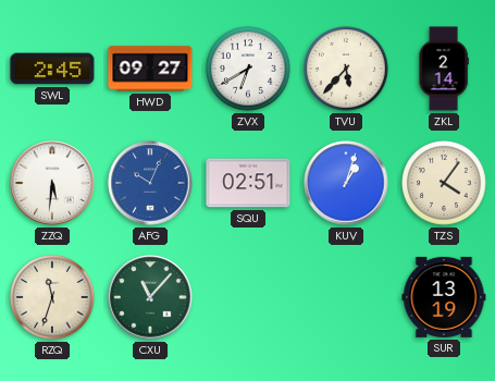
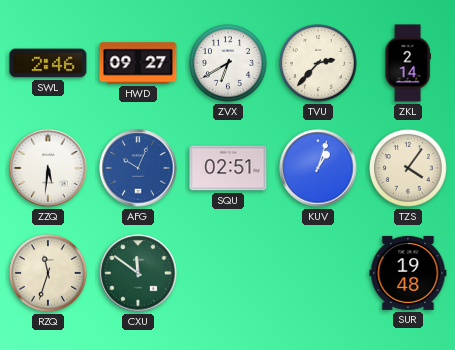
SWL: 2:45 -> 2:46
TVU: 5:37 -> 2:37
CXU: 11:07 -> 11:51
SUR: 13:19 -> 19:48
